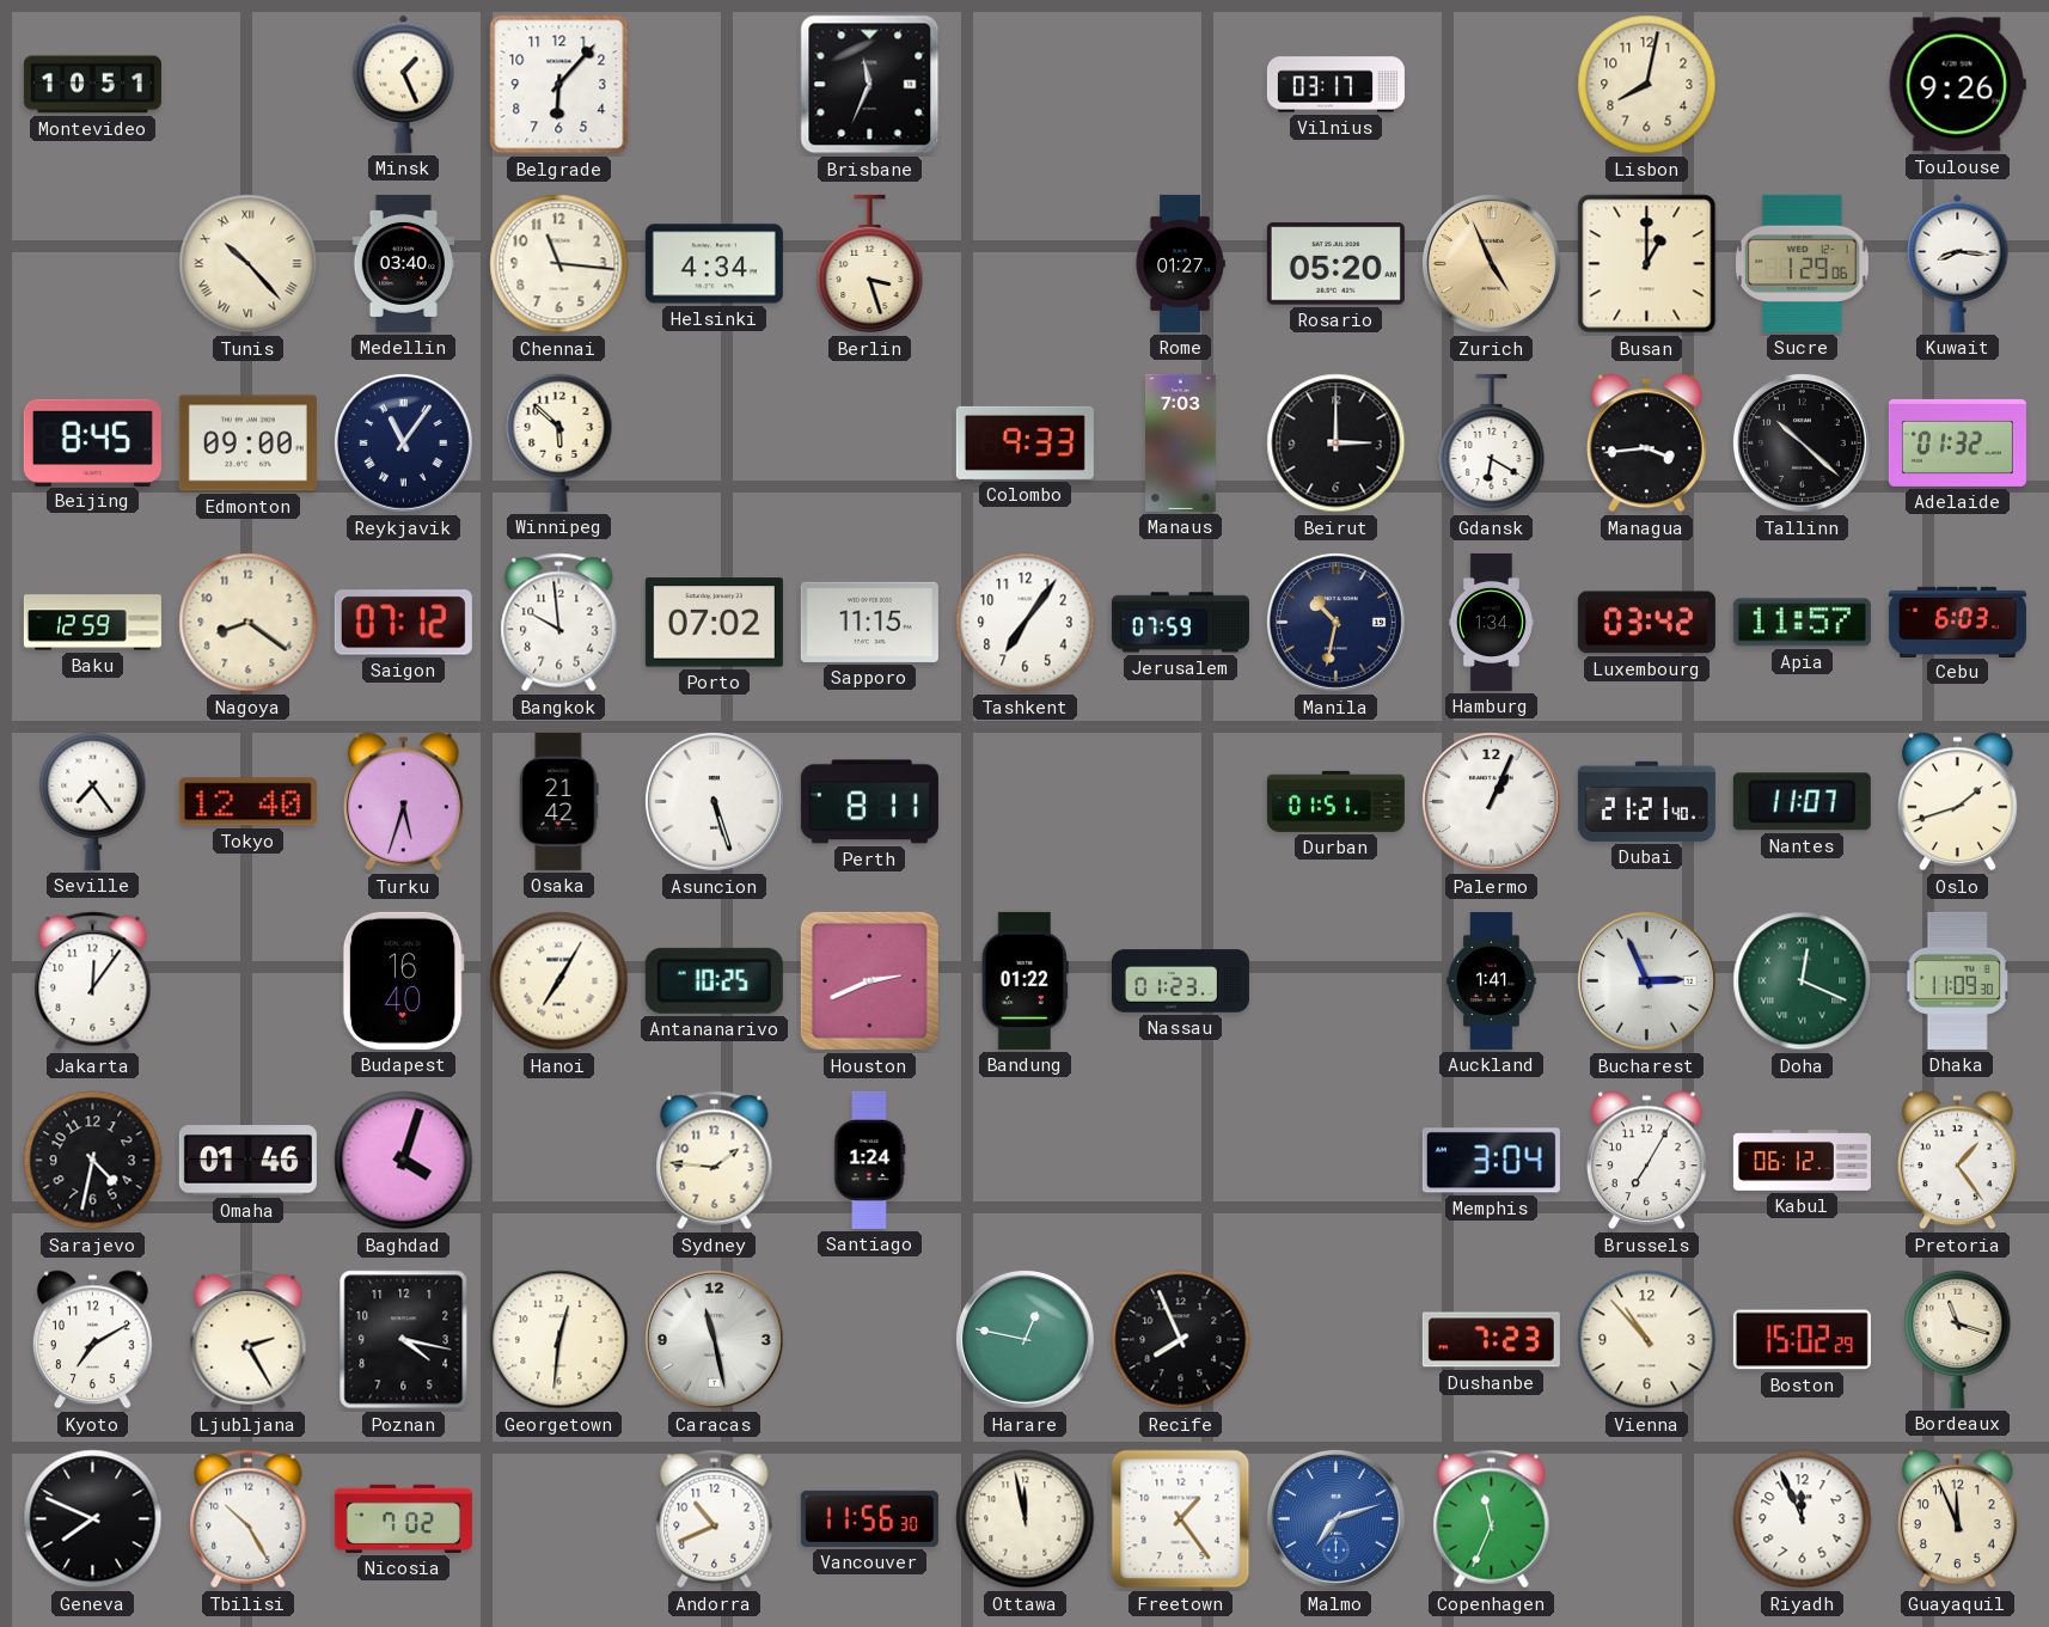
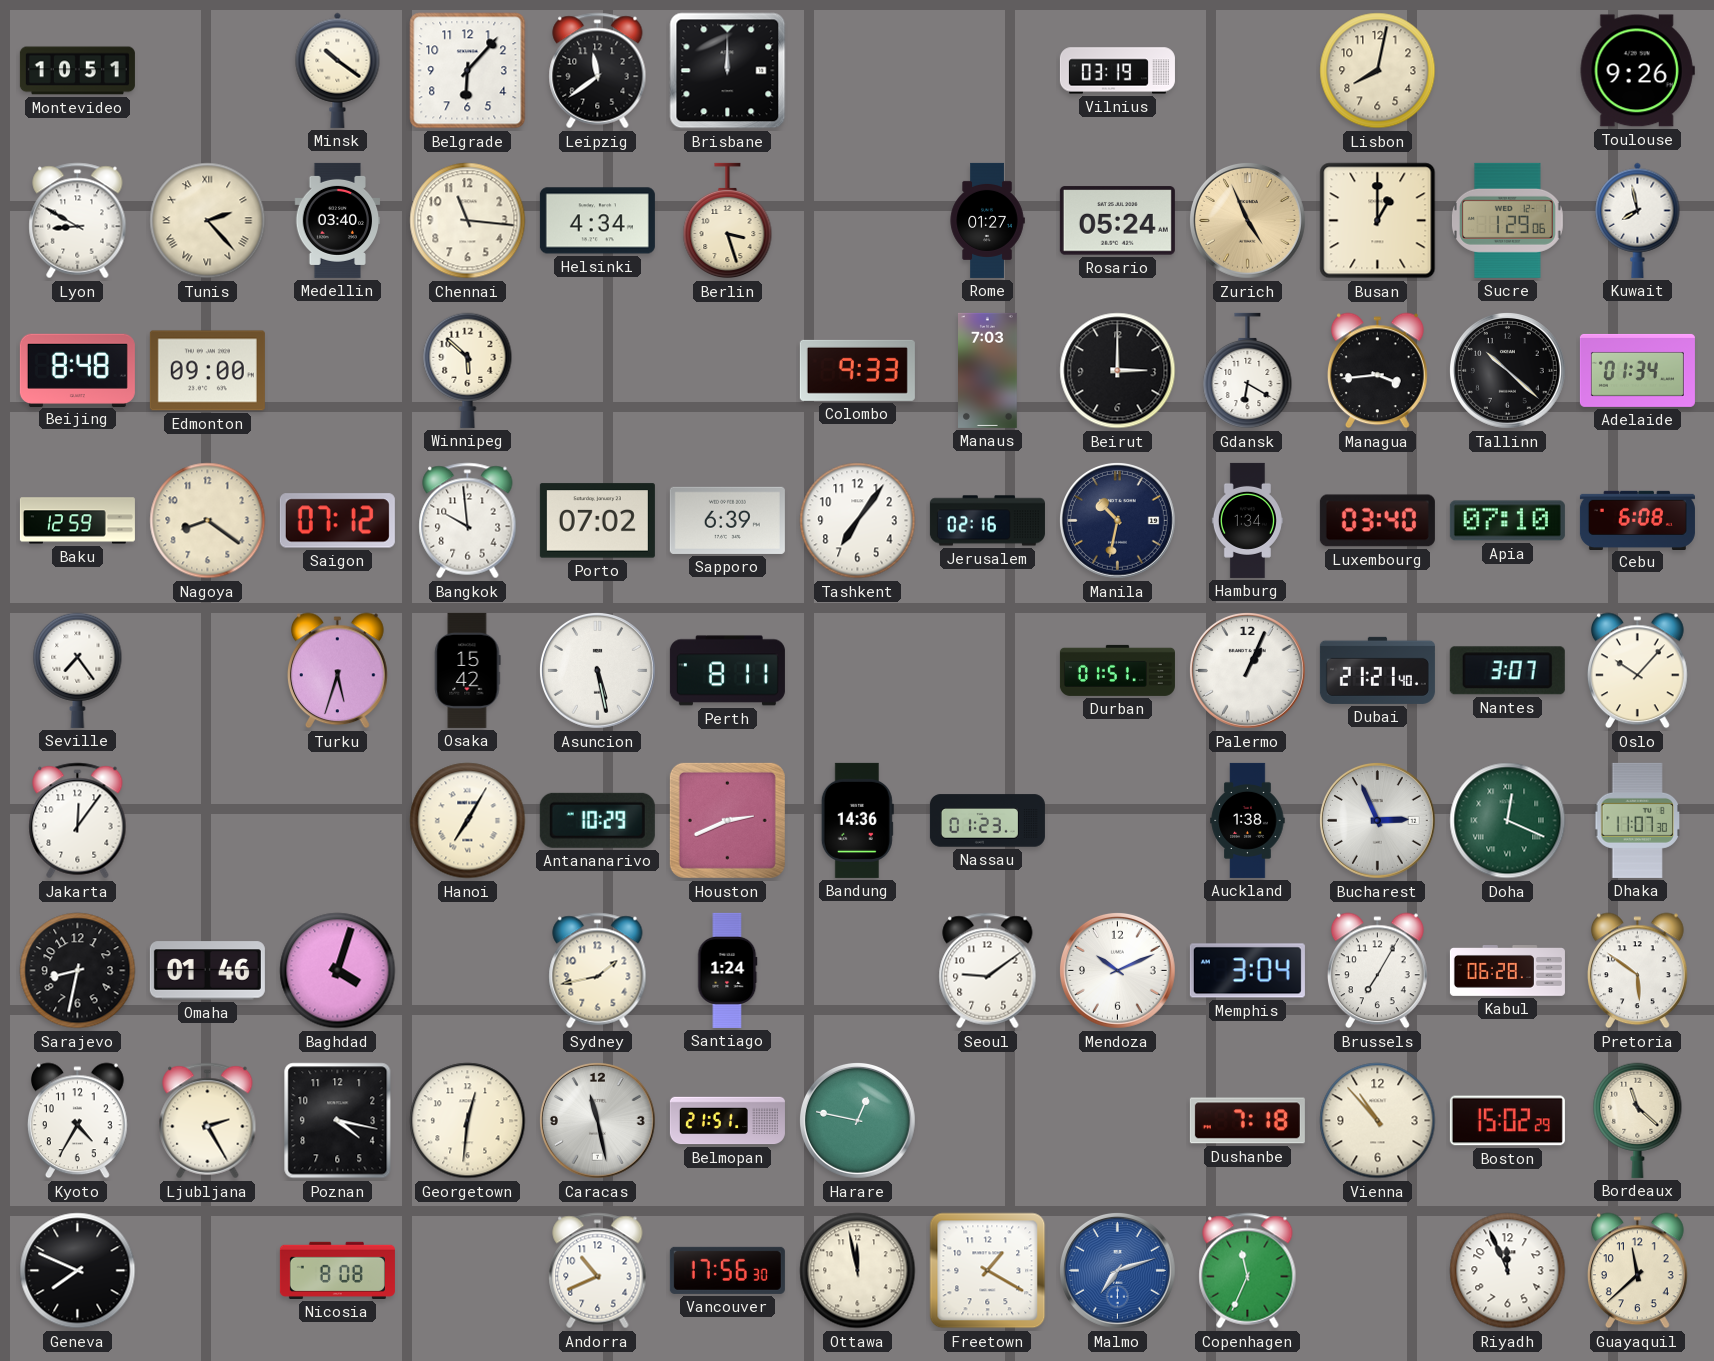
Minsk: 1:26 -> 10:21
Leipzig: none -> 11:39
Brisbane: 11:34 -> 12:00
Vilnius: 03:17 -> 03:19
Lyon: none -> 8:50
Tunis: 10:23 -> 2:23
Rosario: 05:20 -> 05:24
Kuwait: 8:16 -> 7:58
Beijing: 8:45 -> 8:48
Reykjavik: 11:06 -> none
Adelaide: 01:32 -> 01:34
Sapporo: 11:15 -> 6:39
Jerusalem: 07:59 -> 02:16
Luxembourg: 03:42 -> 03:40
Apia: 11:57 -> 07:10
Cebu: 6:03 -> 6:08
Tokyo: 12:40 -> none
Osaka: 21:42 -> 15:42
Asuncion: 5:27 -> 5:28
Nantes: 11:07 -> 3:07
Oslo: 1:42 -> 10:07
Budapest: 16:40 -> none
Antananarivo: 10:25 -> 10:29
Bandung: 01:22 -> 14:36
Auckland: 1:41 -> 1:38
Dhaka: 11:09 -> 11:07
Sarajevo: 4:32 -> 8:32
Sydney: 1:46 -> 1:43
Seoul: none -> 9:09
Mendoza: none -> 10:11
Kabul: 06:12 -> 06:28
Pretoria: 1:24 -> 5:51
Kyoto: 7:10 -> 4:35
Belmopan: none -> 21:51
Recife: 7:56 -> none
Dushanbe: 7:23 -> 7:18
Bordeaux: 11:18 -> 11:22
Tbilisi: 10:25 -> none
Nicosia: 7:02 -> 8:08
Vancouver: 11:56 -> 17:56
Freetown: 1:24 -> 1:20
Guayaquil: 11:56 -> 11:38
